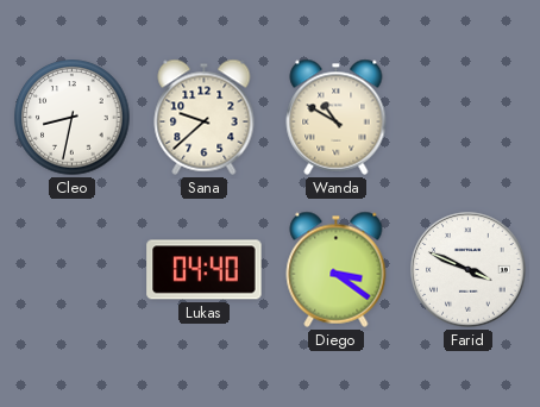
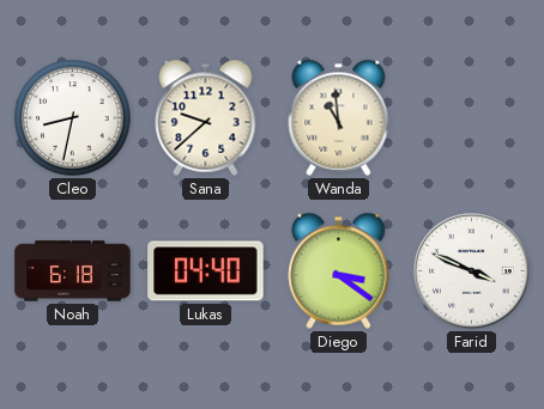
Wanda: 10:50 -> 10:59
Noah: none -> 6:18
